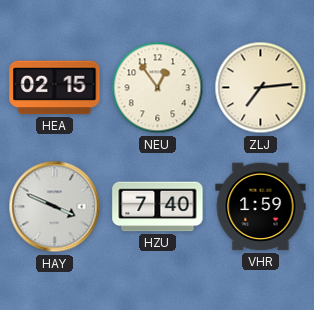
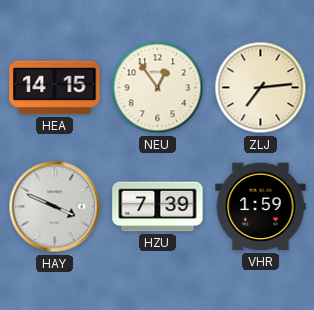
HEA: 02:15 -> 14:15
HZU: 7:40 -> 7:39
